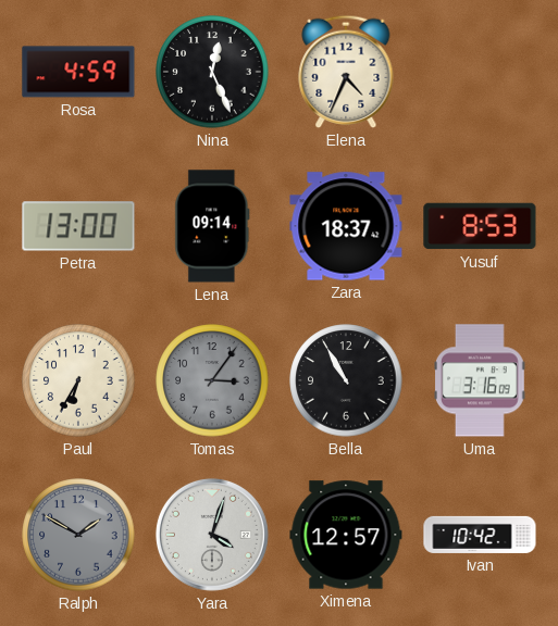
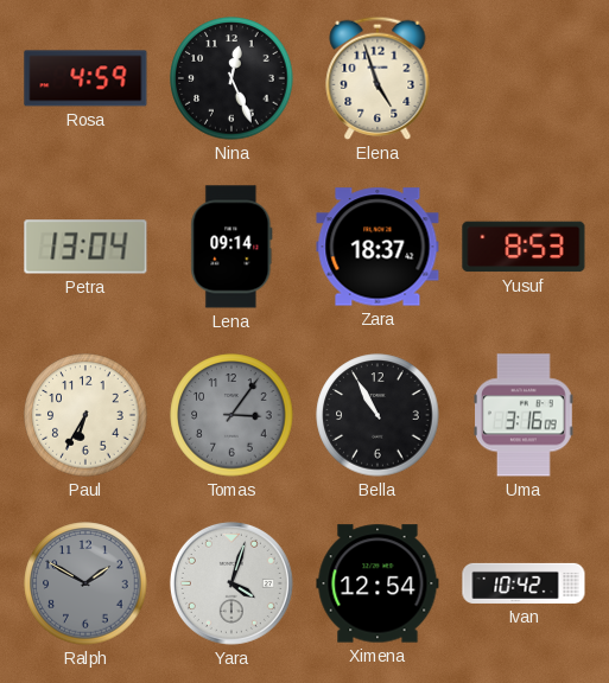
Elena: 4:34 -> 4:57
Petra: 13:00 -> 13:04
Ximena: 12:57 -> 12:54
